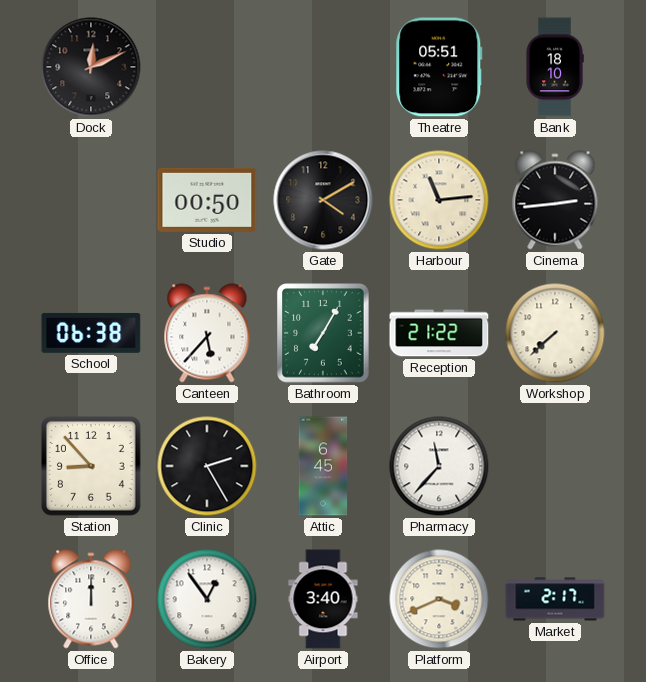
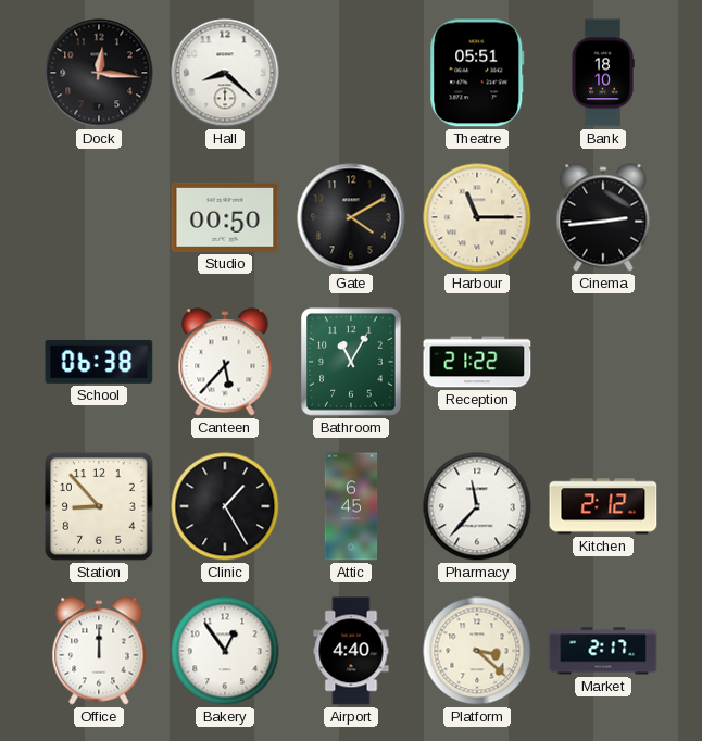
Dock: 12:11 -> 12:16
Hall: none -> 8:22
Harbour: 11:14 -> 11:15
Bathroom: 7:05 -> 11:05
Workshop: 7:38 -> none
Clinic: 2:25 -> 1:25
Kitchen: none -> 2:12
Airport: 3:40 -> 4:40
Platform: 3:41 -> 3:22
